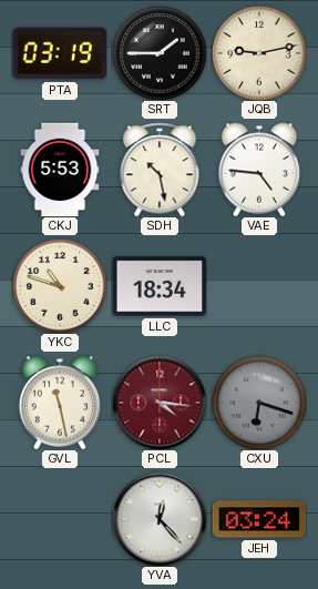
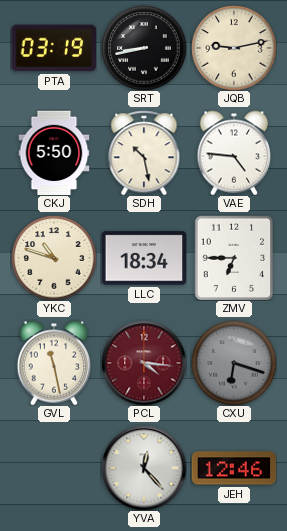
SRT: 1:45 -> 8:43
CKJ: 5:53 -> 5:50
ZMV: none -> 6:45
JEH: 03:24 -> 12:46
